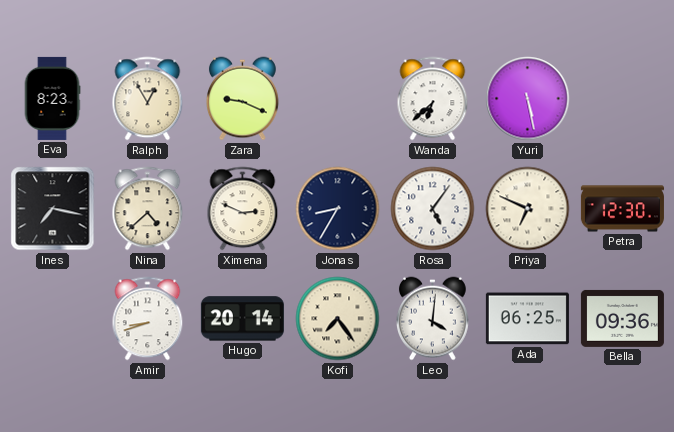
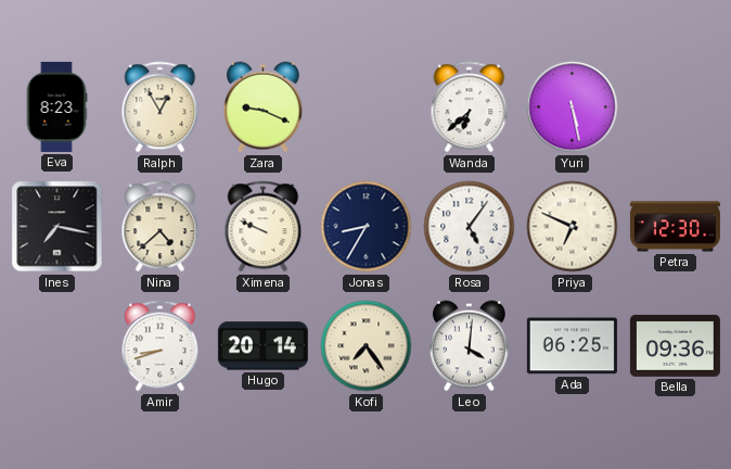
Ximena: 2:49 -> 9:49
